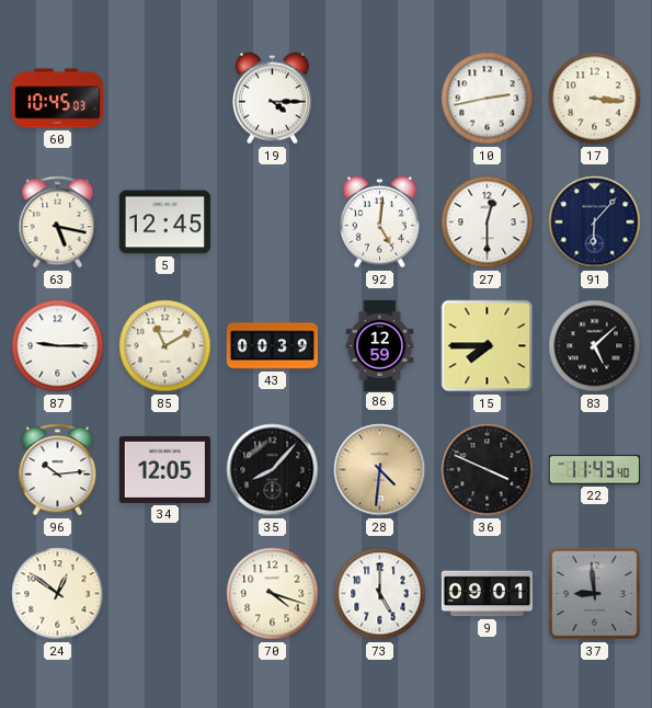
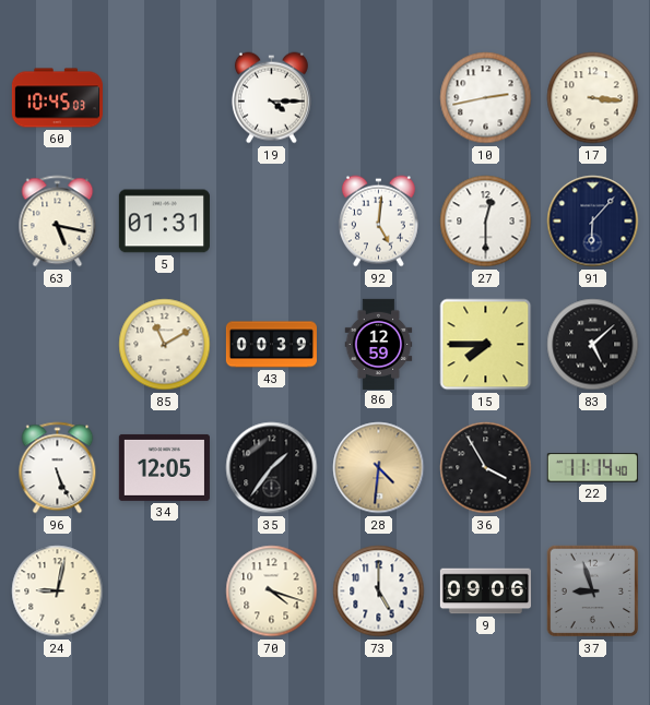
5: 12:45 -> 01:31
87: 9:15 -> none
96: 10:14 -> 5:26
35: 8:07 -> 1:36
36: 3:49 -> 3:55
22: 11:43 -> 11:14
24: 12:51 -> 9:02
9: 09:01 -> 09:06
37: 8:59 -> 8:57
